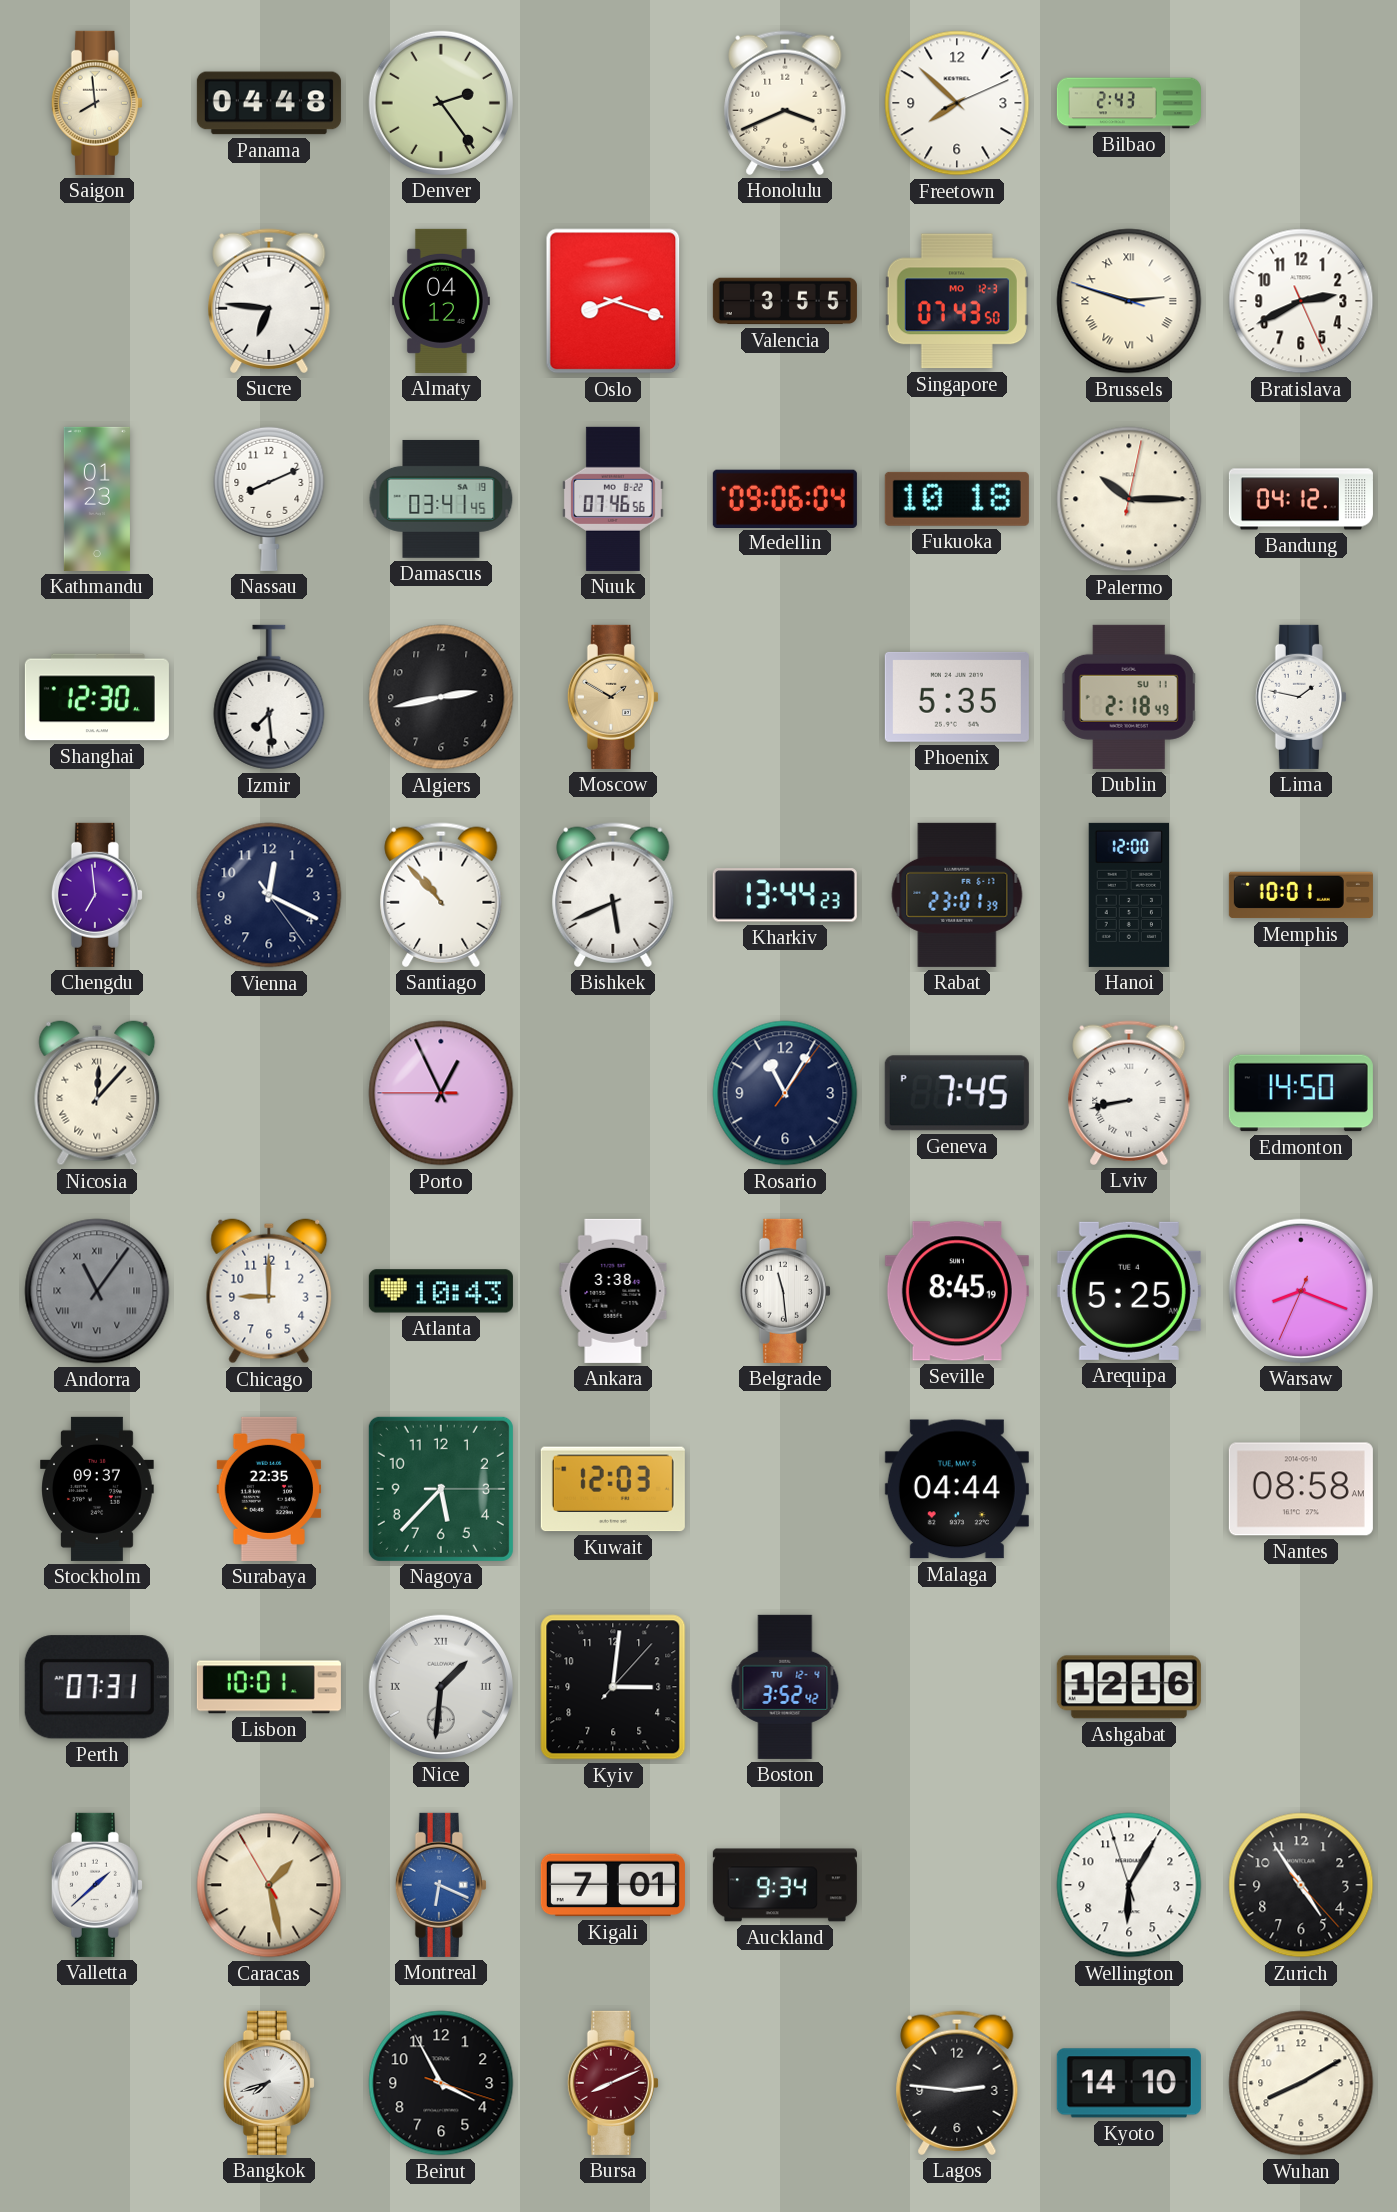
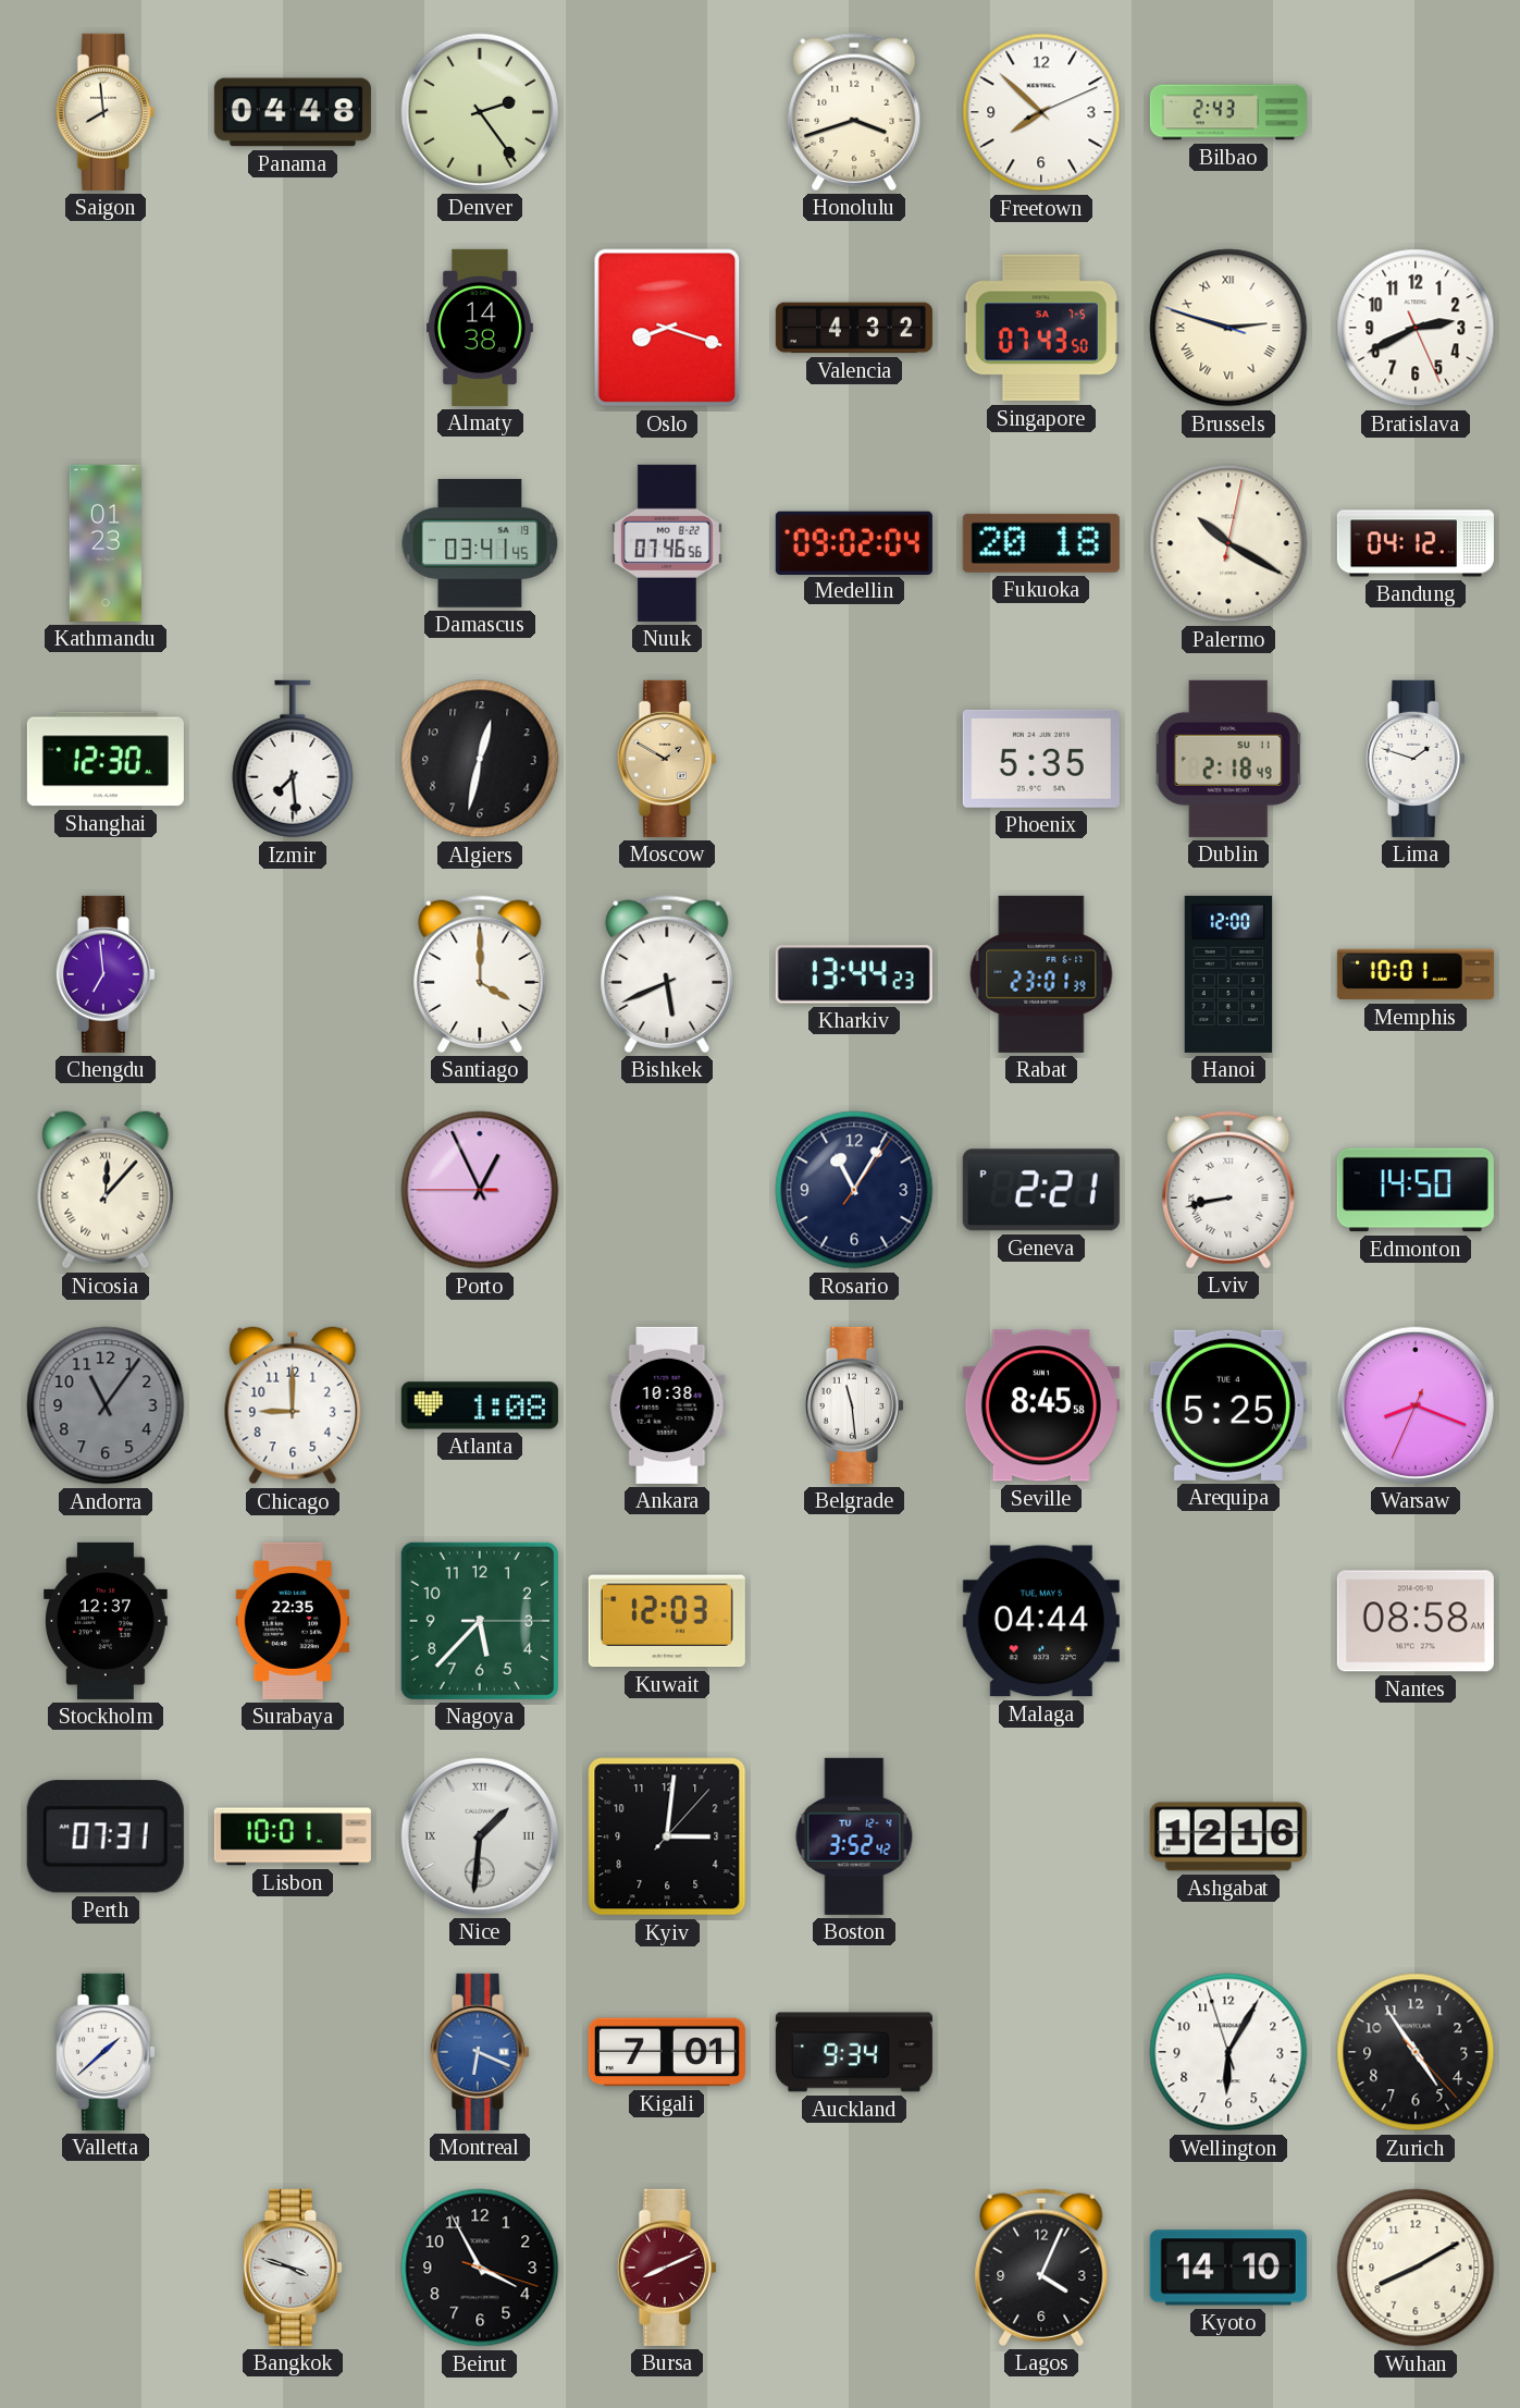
Honolulu: 3:41 -> 3:42
Sucre: 6:46 -> none
Almaty: 04:12 -> 14:38
Valencia: 3:55 -> 4:32
Singapore date: MO 12-3 -> SA 7-5
Nassau: 8:11 -> none
Medellin: 09:06 -> 09:02
Fukuoka: 10:18 -> 20:18
Palermo: 10:15 -> 10:20
Algiers: 2:43 -> 12:32
Lima: 1:47 -> 1:48
Vienna: 12:19 -> none
Santiago: 10:53 -> 4:00
Geneva: 7:45 -> 2:21
Andorra numerals: Roman -> Arabic
Atlanta: 10:43 -> 1:08
Ankara: 3:38 -> 10:38
Seville: 8:45:19 -> 8:45:58
Stockholm: 09:37 -> 12:37
Caracas: 1:27 -> none
Bangkok: 7:42 -> 3:48
Lagos: 2:46 -> 4:04
